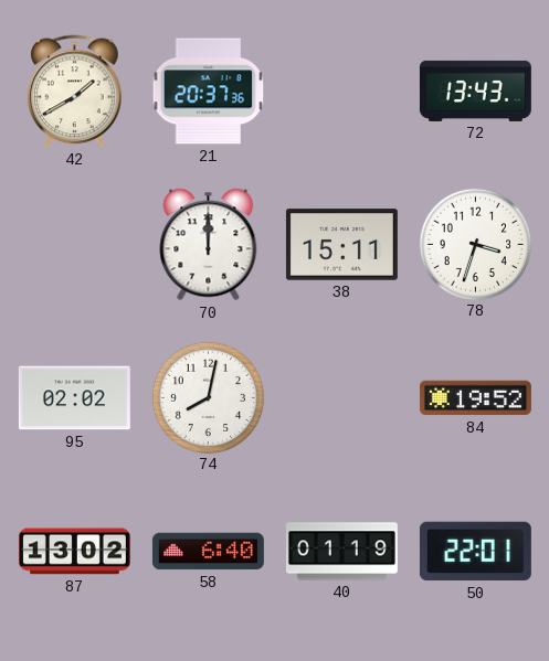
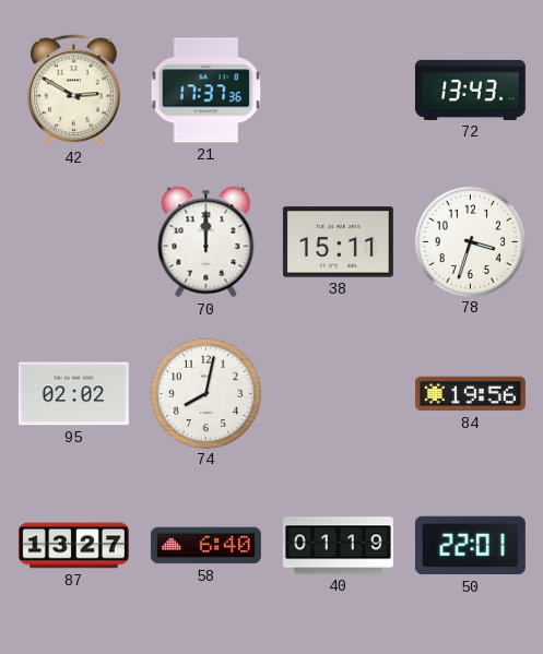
42: 1:40 -> 2:50
21: 20:37 -> 17:37
84: 19:52 -> 19:56
87: 13:02 -> 13:27
